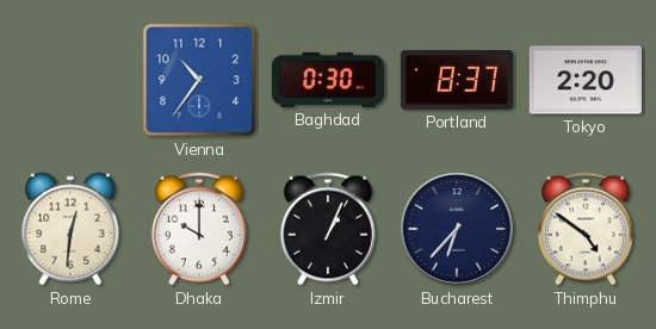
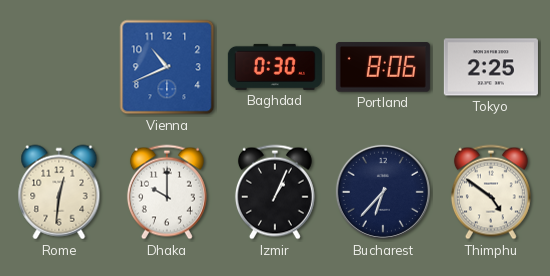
Vienna: 10:36 -> 10:41
Portland: 8:37 -> 8:06
Tokyo: 2:20 -> 2:25
